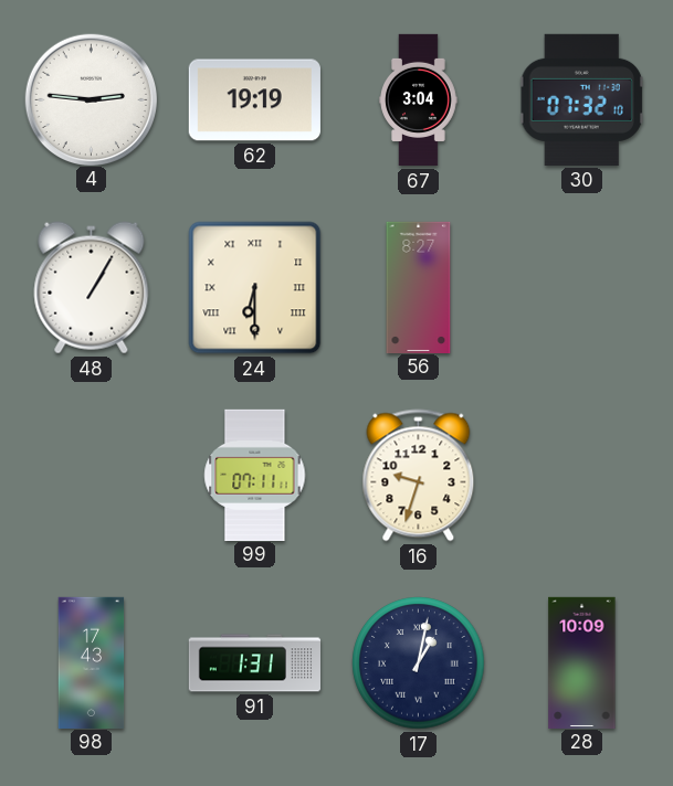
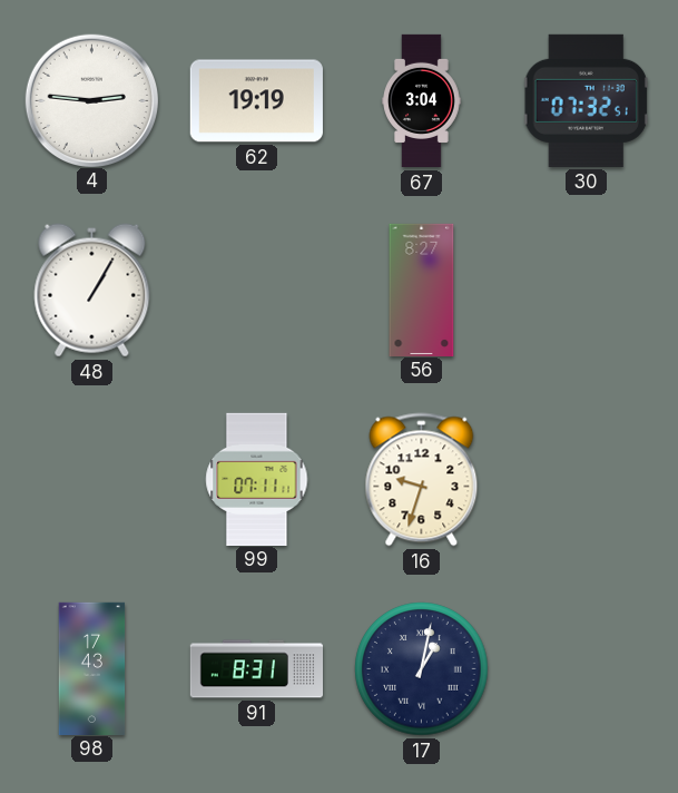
30: 07:32:10 -> 07:32:51
24: 6:30 -> none
91: 1:31 -> 8:31
28: 10:09 -> none
